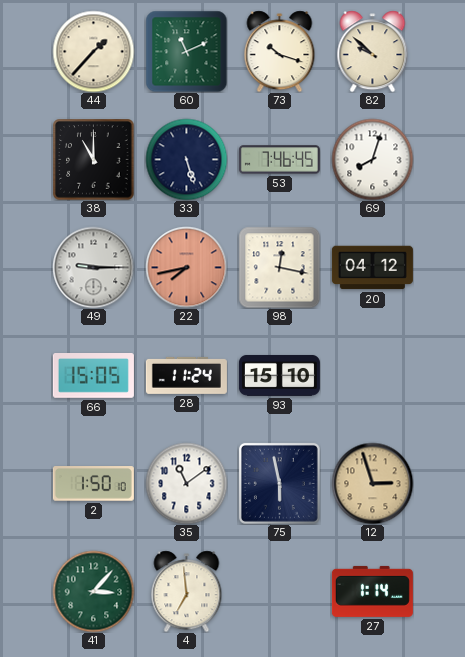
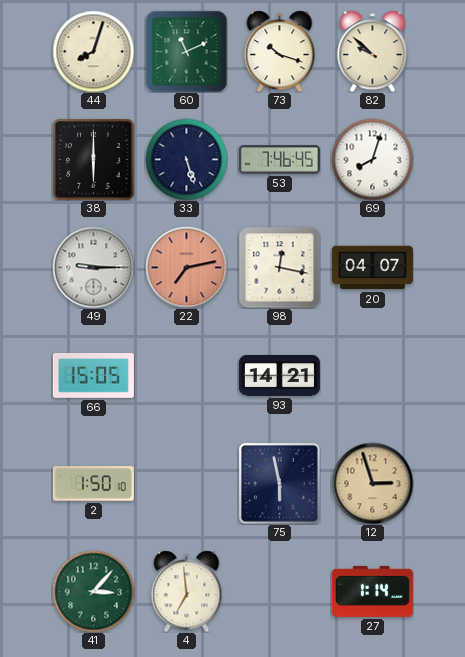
44: 1:37 -> 8:03
38: 11:00 -> 6:00
22: 7:43 -> 7:13
20: 04:12 -> 04:07
28: 11:24 -> none
93: 15:10 -> 14:21
35: 11:09 -> none
